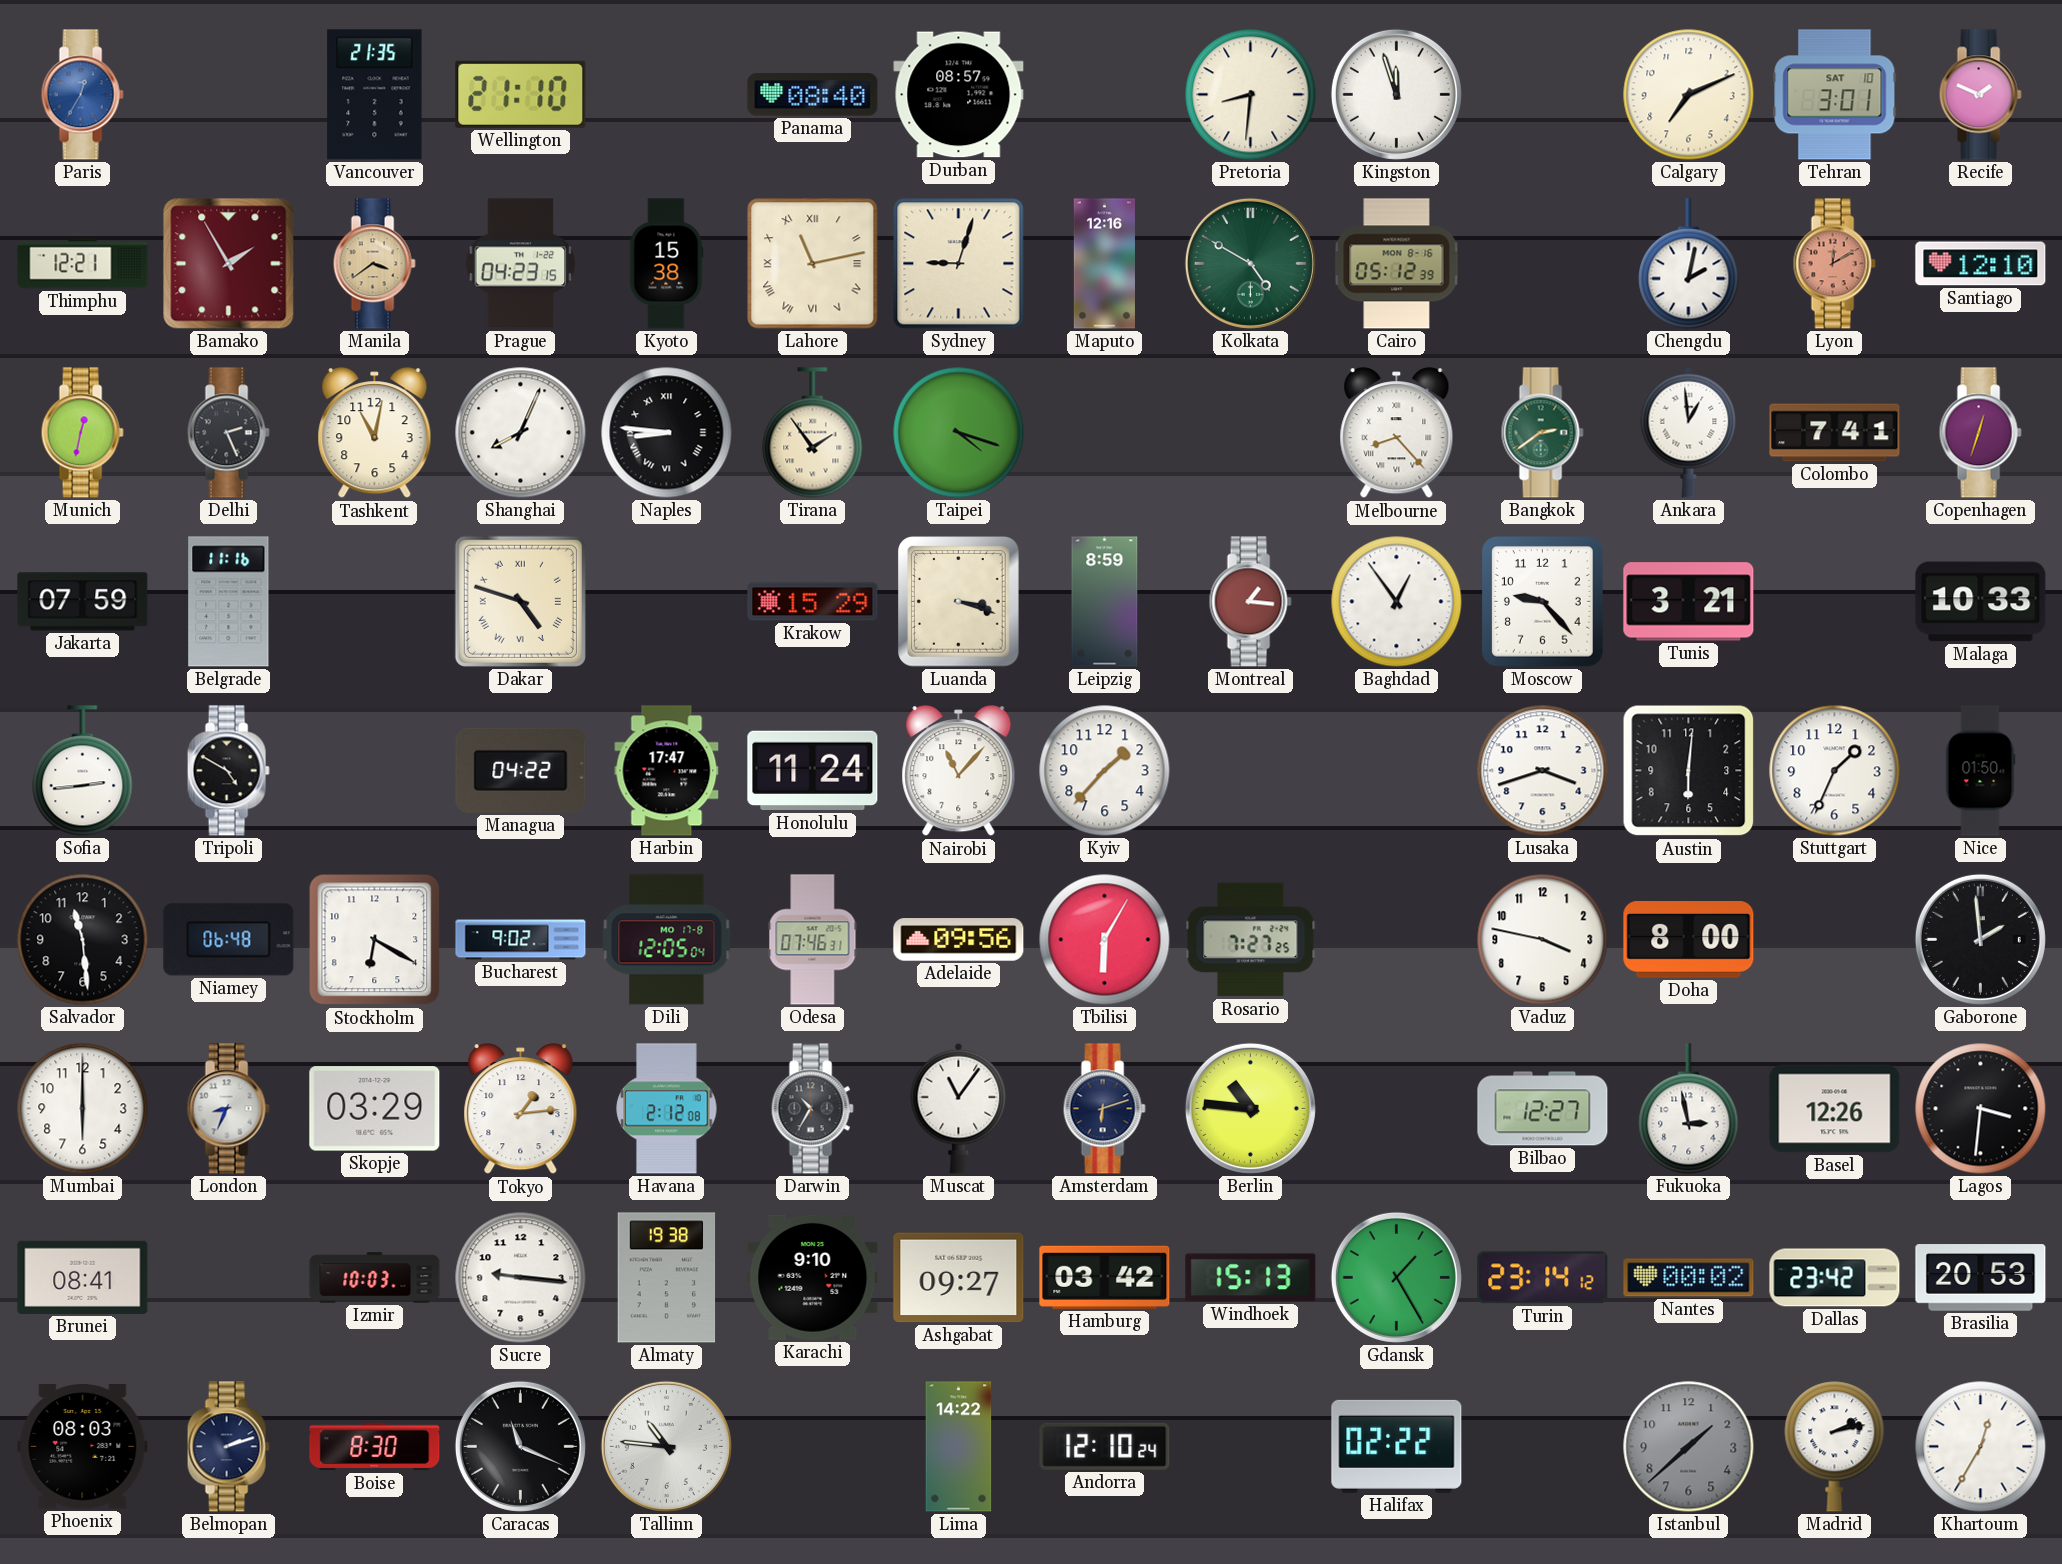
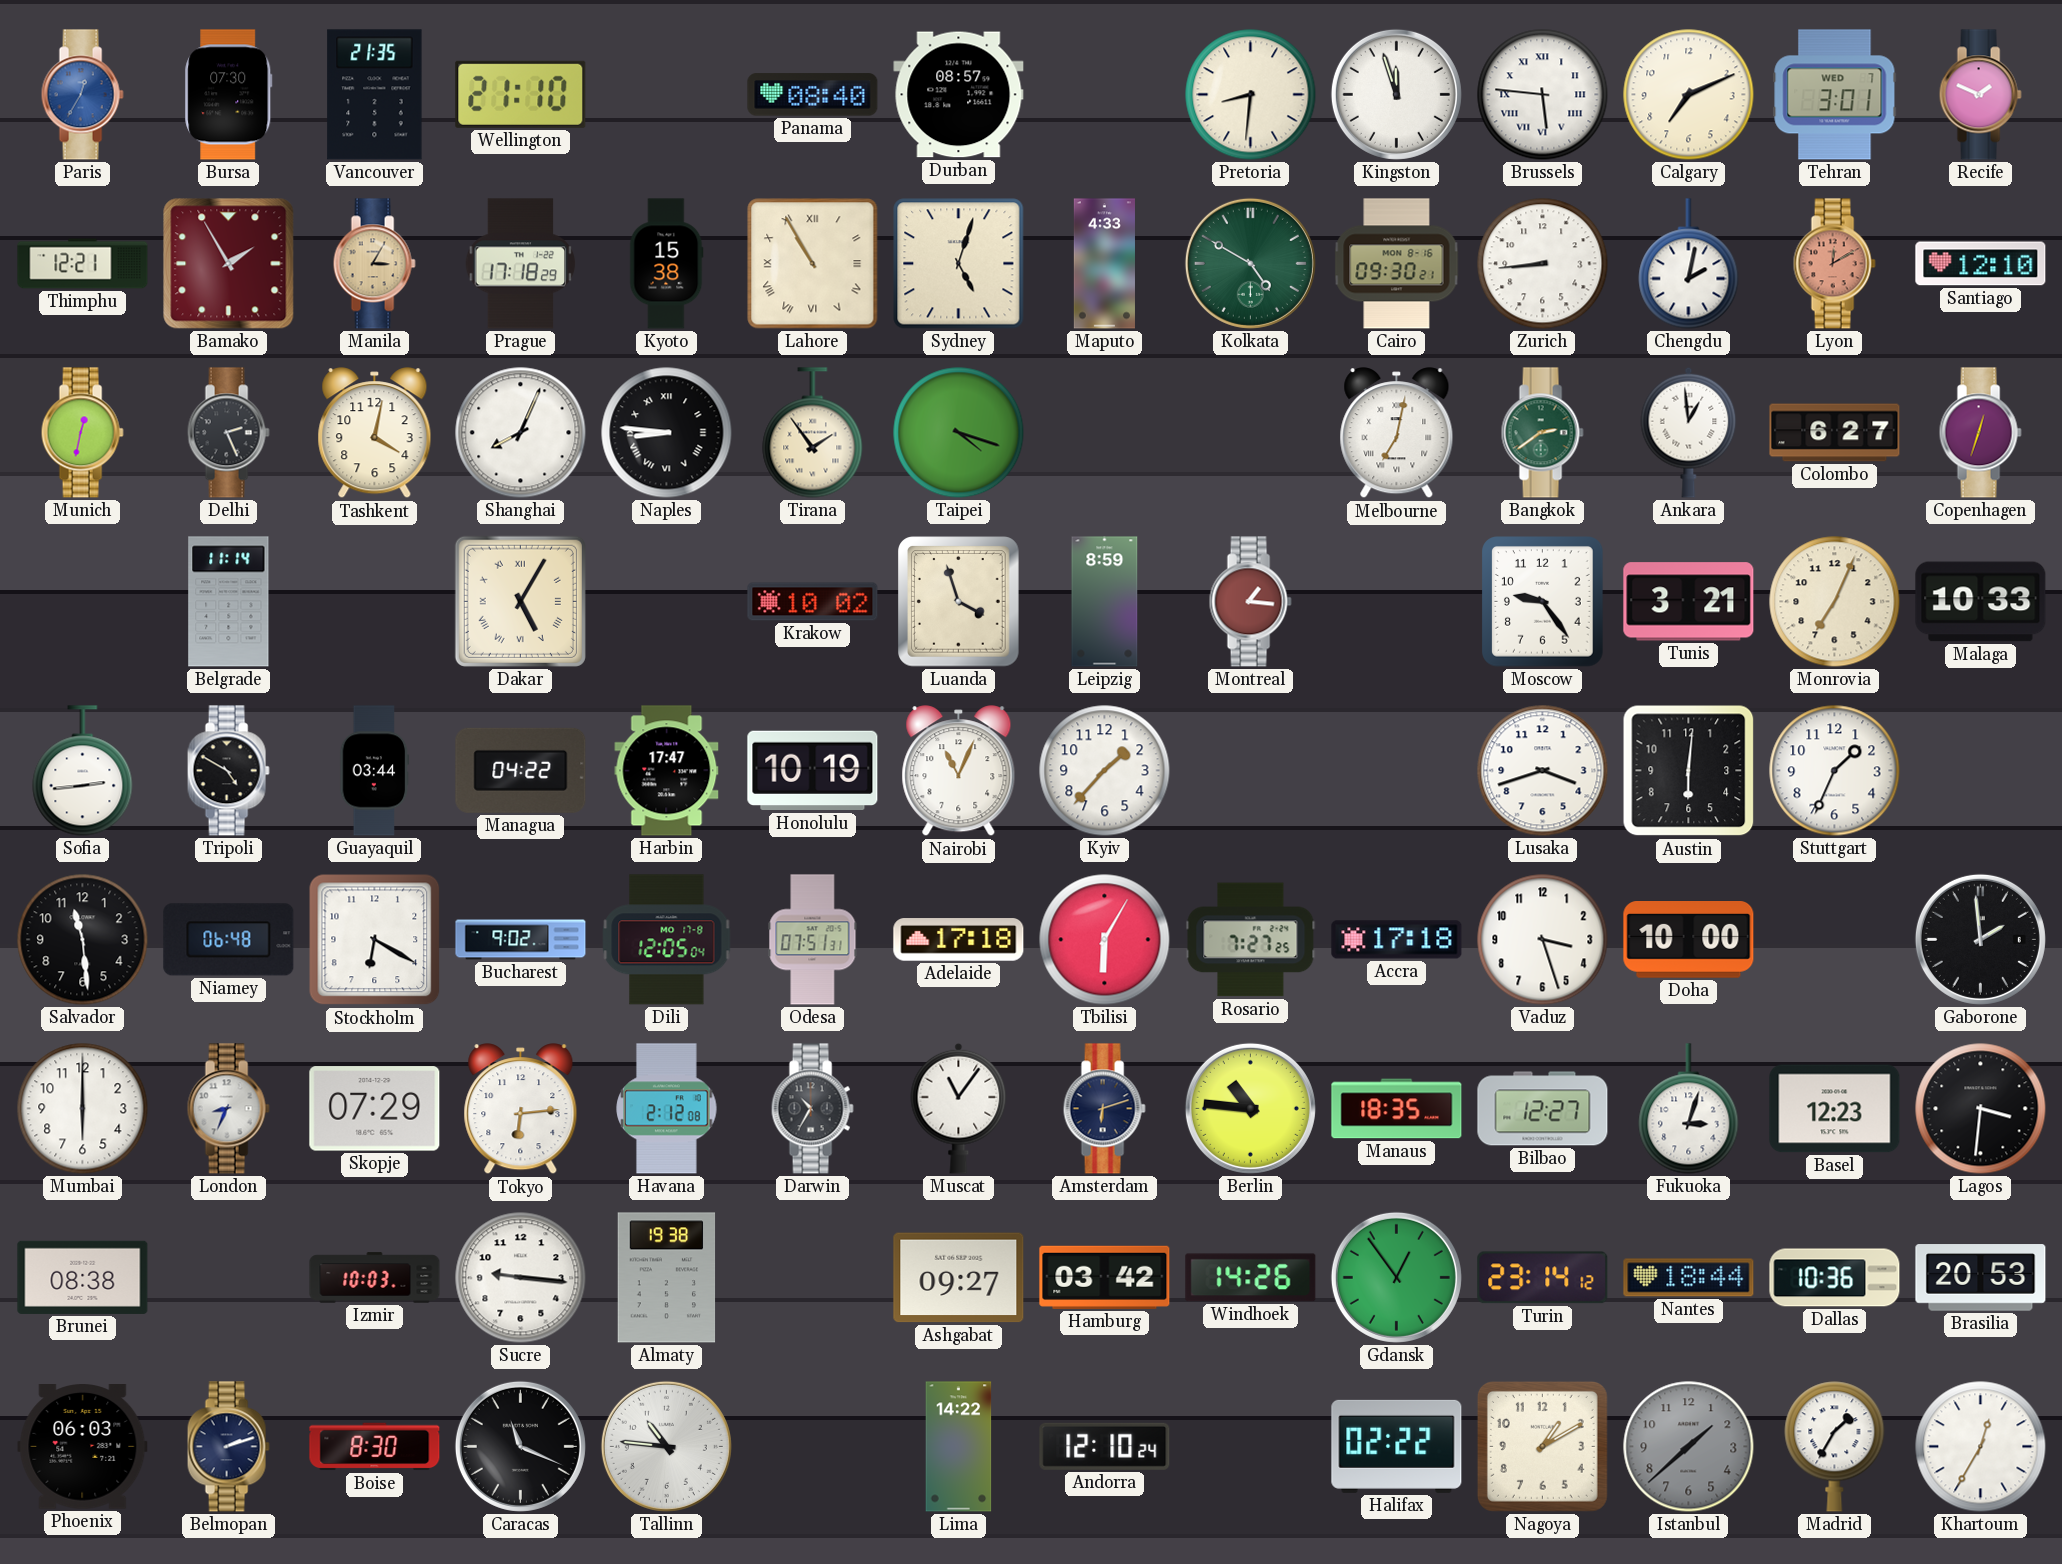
Bursa: none -> 07:30
Brussels: none -> 5:46
Tehran date: SAT 10 -> WED 7
Manila: 3:39 -> 3:05
Prague: 04:23 -> 17:18
Lahore: 11:13 -> 10:55
Sydney: 9:03 -> 5:03
Maputo: 12:16 -> 4:33
Cairo: 05:12 -> 09:30
Zurich: none -> 8:44
Tashkent: 11:02 -> 4:02
Melbourne: 8:23 -> 7:02
Colombo: 7:41 -> 6:27
Jakarta: 07:59 -> none
Belgrade: 11:16 -> 11:14
Dakar: 4:48 -> 5:05
Krakow: 15:29 -> 10:02
Luanda: 3:18 -> 3:57
Baghdad: 12:54 -> none
Moscow: 9:23 -> 9:24
Monrovia: none -> 7:04
Guayaquil: none -> 03:44
Honolulu: 11:24 -> 10:19
Nairobi: 11:07 -> 11:04
Nice: 01:50 -> none
Odesa: 07:46 -> 07:51
Adelaide: 09:56 -> 17:18
Accra: none -> 17:18
Vaduz: 3:47 -> 3:27
Doha: 8:00 -> 10:00
Skopje: 03:29 -> 07:29
Tokyo: 1:14 -> 6:14
Manaus: none -> 18:35
Fukuoka: 2:58 -> 3:03
Basel: 12:26 -> 12:23
Brunei: 08:41 -> 08:38
Karachi: 9:10 -> none
Windhoek: 15:13 -> 14:26
Gdansk: 1:25 -> 12:54
Nantes: 00:02 -> 18:44
Dallas: 23:42 -> 10:36
Phoenix: 08:03 -> 06:03
Nagoya: none -> 1:10
Madrid: 2:13 -> 1:35
